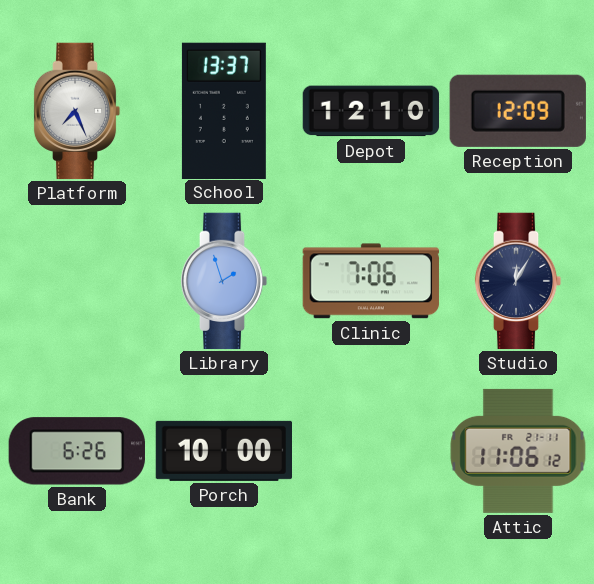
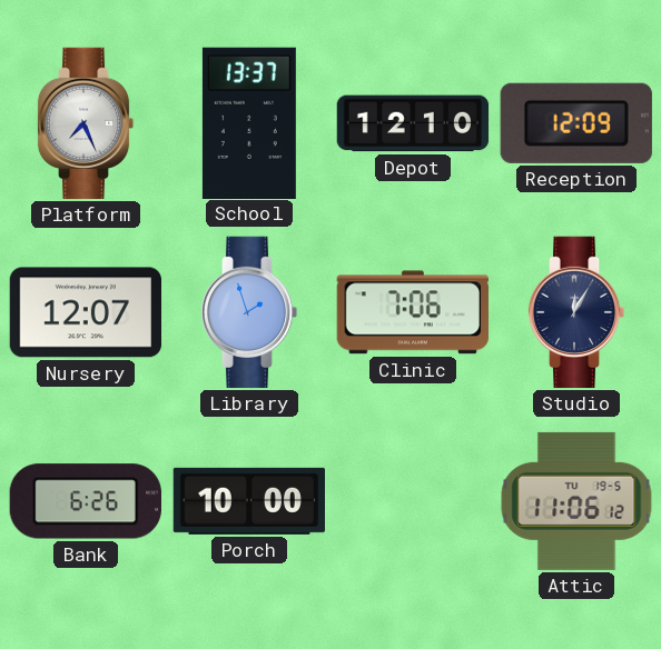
Nursery: none -> 12:07
Attic date: FR 21-11 -> TU 19-5
